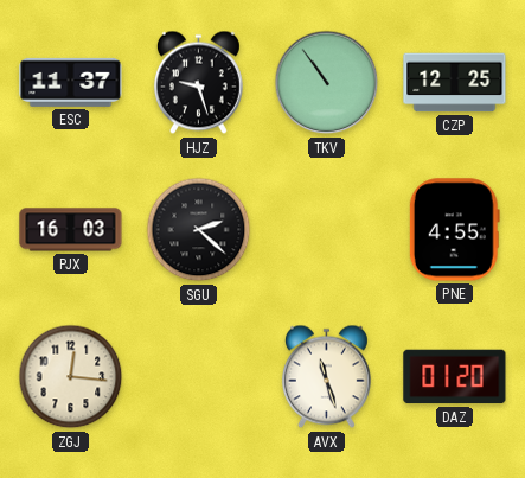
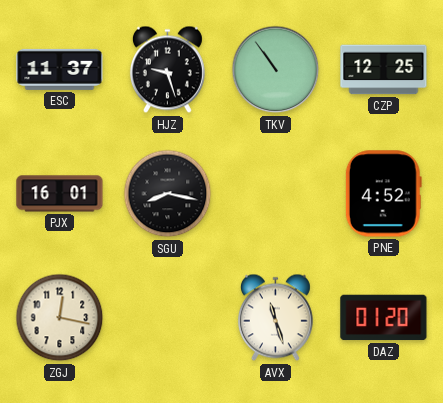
PJX: 16:03 -> 16:01
SGU: 2:22 -> 8:17
PNE: 4:55 -> 4:52
ZGJ: 12:16 -> 12:17
